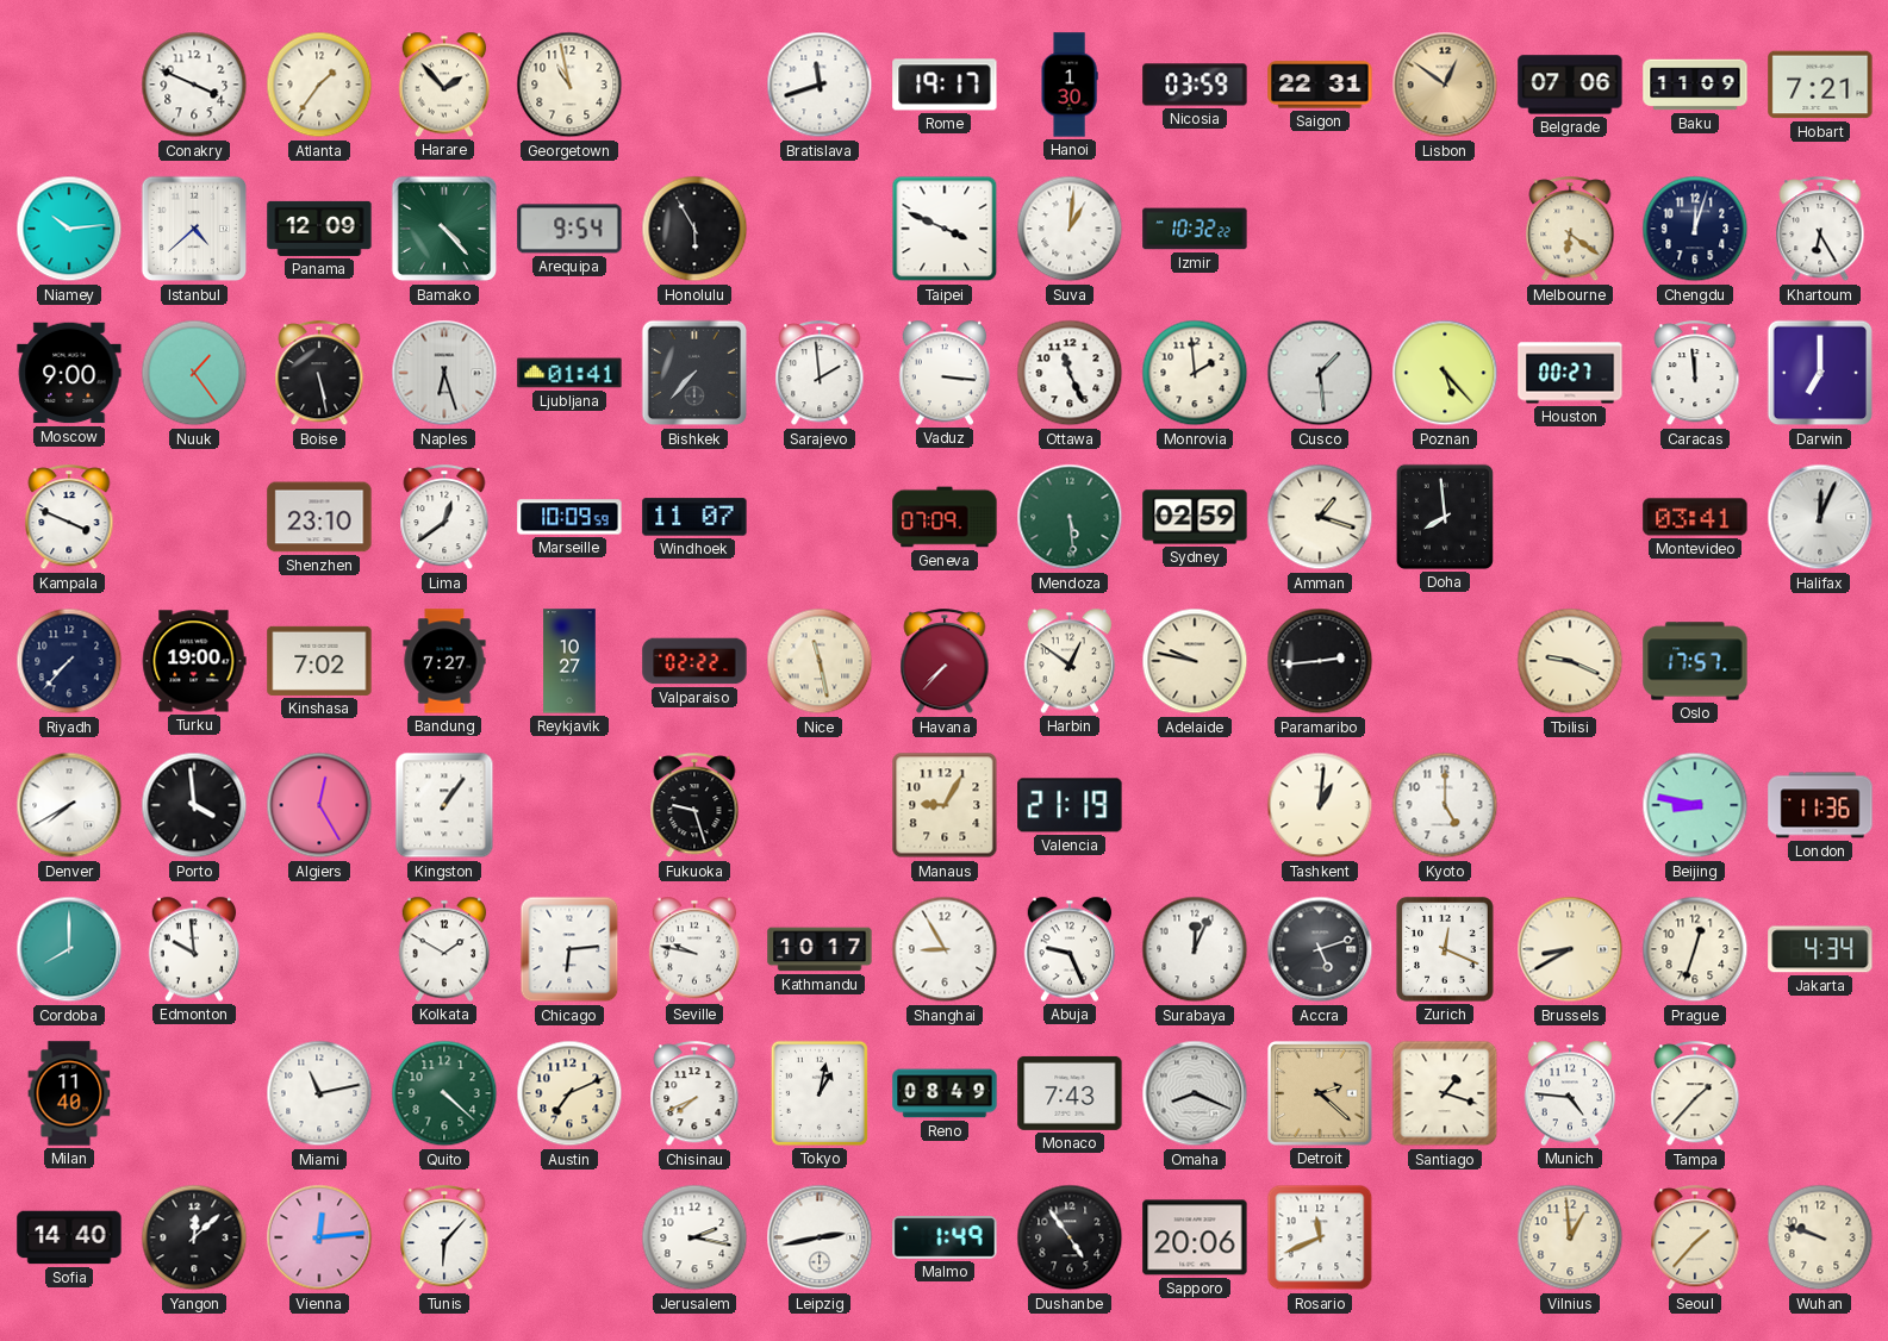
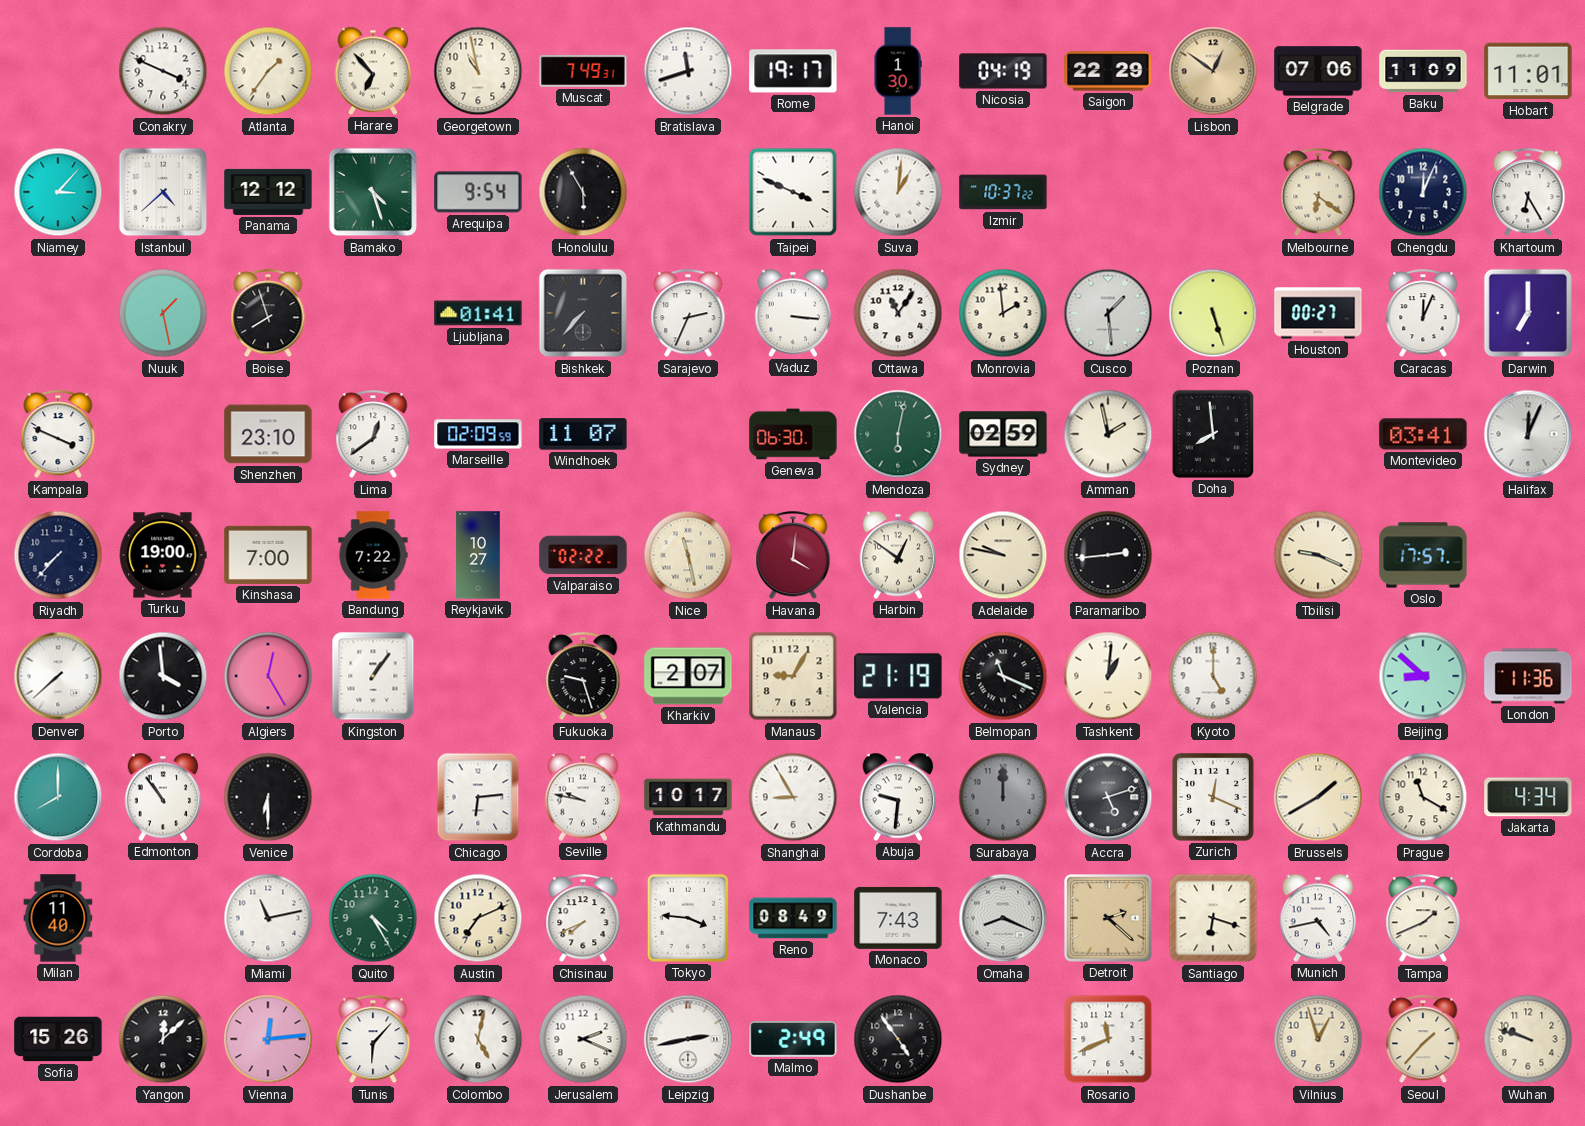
Harare: 1:53 -> 6:53
Muscat: none -> 7:49
Nicosia: 03:59 -> 04:19
Saigon: 22:31 -> 22:29
Hobart: 7:21 -> 11:01
Niamey: 10:14 -> 3:07
Panama: 12:09 -> 12:12
Bamako: 4:23 -> 4:27
Izmir: 10:32 -> 10:37
Chengdu: 12:03 -> 12:04
Moscow: 9:00 -> none
Nuuk: 1:24 -> 1:28
Boise: 5:28 -> 7:57
Naples: 6:27 -> none
Sarajevo: 1:59 -> 2:34
Ottawa: 11:26 -> 11:06
Poznan: 5:23 -> 5:27
Caracas: 11:59 -> 12:04
Marseille: 10:09 -> 02:09
Geneva: 07:09 -> 06:30
Mendoza: 5:29 -> 6:02
Amman: 1:18 -> 1:58
Kinshasa: 7:02 -> 7:00
Bandung: 7:27 -> 7:22
Havana: 7:37 -> 4:01
Denver: 7:40 -> 7:38
Kharkiv: none -> 2:07
Belmopan: none -> 11:19
Beijing: 8:47 -> 8:52
Edmonton: 9:59 -> 10:54
Venice: none -> 6:30
Kolkata: 1:50 -> none
Abuja: 9:26 -> 9:31
Surabaya: 12:04 -> 12:00
Surabaya dial: white -> grey
Brussels: 8:40 -> 1:40
Prague: 12:33 -> 11:20
Quito: 4:22 -> 4:25
Tokyo: 1:02 -> 3:46
Santiago: 1:18 -> 6:18
Munich: 4:46 -> 4:43
Tampa: 1:37 -> 1:41
Sofia: 14:40 -> 15:26
Colombo: none -> 5:02
Jerusalem: 2:17 -> 2:19
Malmo: 1:49 -> 2:49
Sapporo: 20:06 -> none
Vilnius: 12:59 -> 12:57
